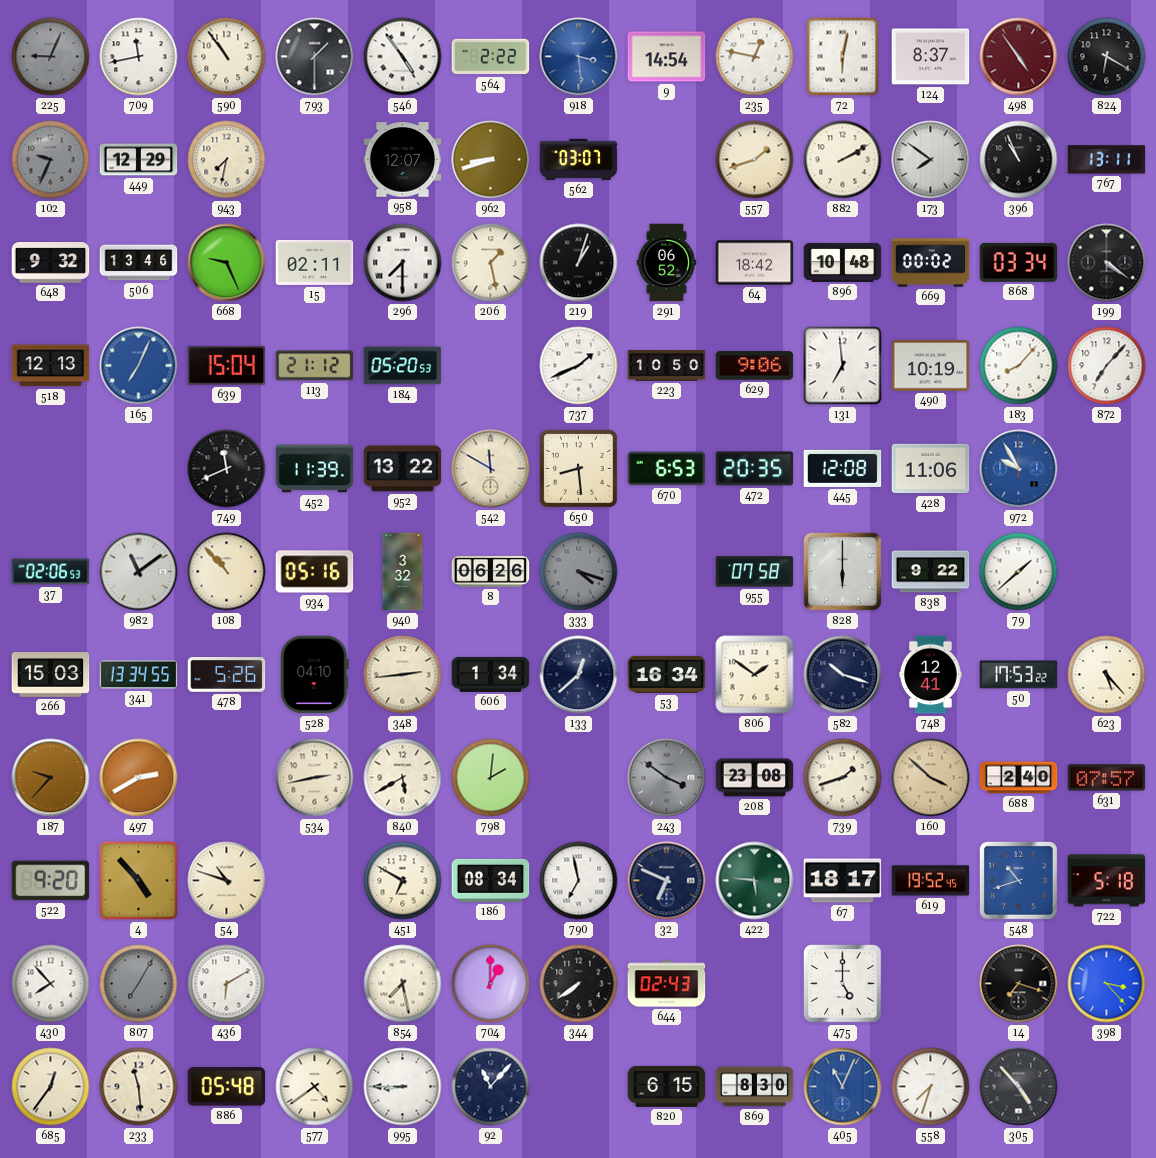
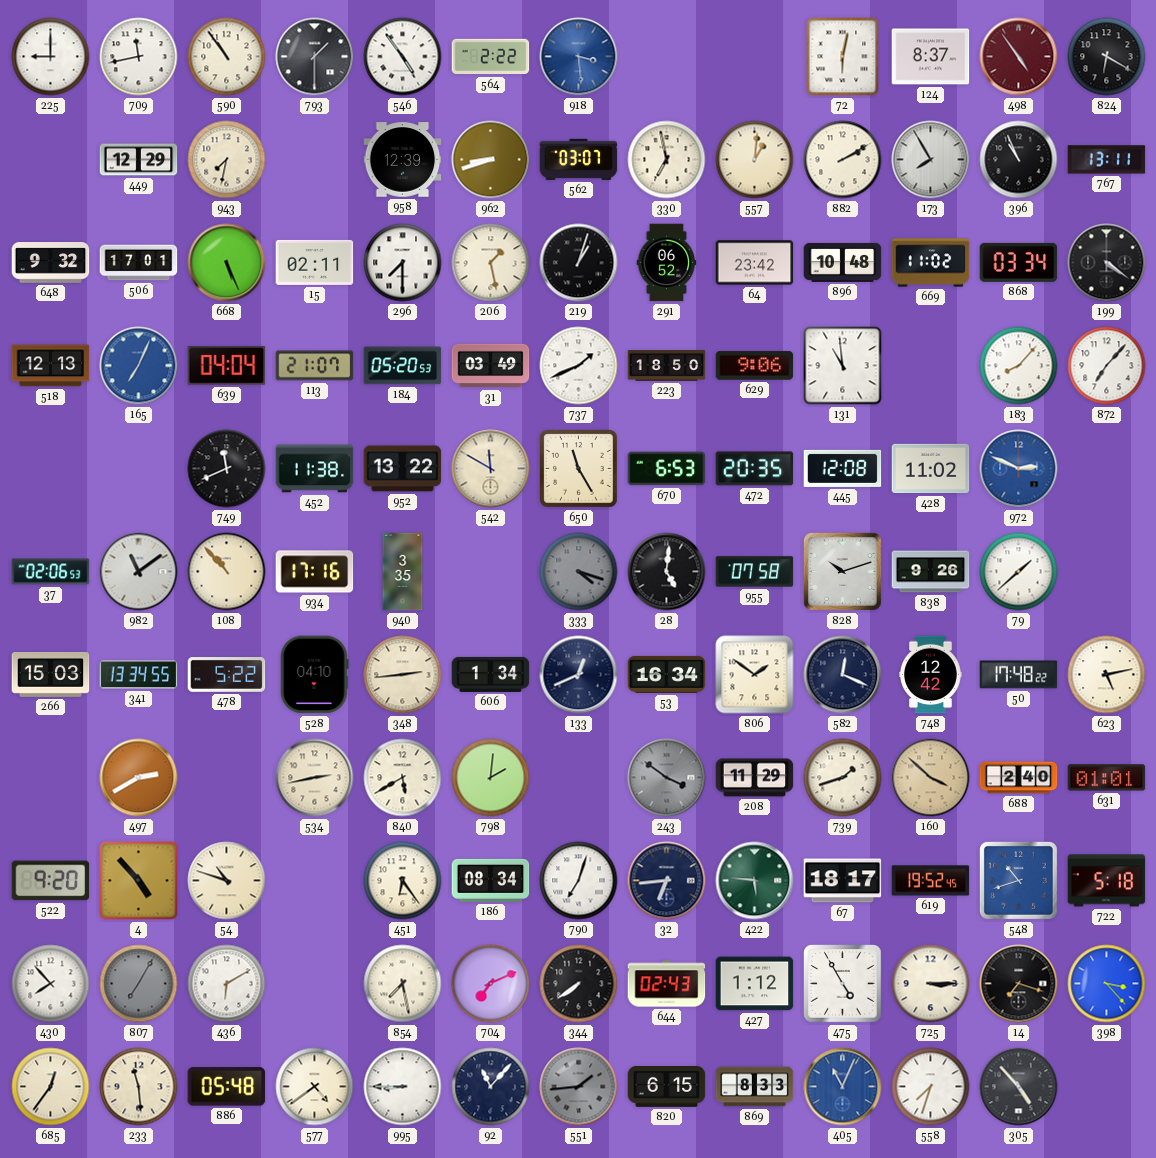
225: 9:04 -> 9:00
225 dial: grey -> white
9: 14:54 -> none
235: 12:47 -> none
102: 9:34 -> none
958: 12:07 -> 12:39
330: none -> 6:58
557: 1:42 -> 1:01
173: 7:51 -> 7:55
506: 13:46 -> 17:01
668: 9:26 -> 5:26
64: 18:42 -> 23:42
669: 00:02 -> 11:02
639: 15:04 -> 04:04
113: 21:12 -> 21:07
31: none -> 03:49
223: 10:50 -> 18:50
131: 6:59 -> 10:59
490: 10:19 -> none
452: 11:39 -> 11:38
650: 8:29 -> 11:25
428: 11:06 -> 11:02
972: 9:55 -> 2:49
934: 05:16 -> 17:16
940: 3:32 -> 3:35
8: 06:26 -> none
28: none -> 5:01
828: 6:00 -> 10:12
838: 9:22 -> 9:26
478: 5:26 -> 5:22
133: 12:38 -> 12:41
582: 10:18 -> 12:19
748: 12:41 -> 12:42
50: 17:53 -> 17:48
623: 5:23 -> 5:13
187: 9:37 -> none
208: 23:08 -> 11:29
631: 07:57 -> 01:01
451: 6:50 -> 6:24
790: 6:58 -> 7:03
32: 6:49 -> 6:44
704: 1:00 -> 7:11
427: none -> 1:12
475: 5:00 -> 4:55
725: none -> 3:15
551: none -> 1:44
869: 8:30 -> 8:33
